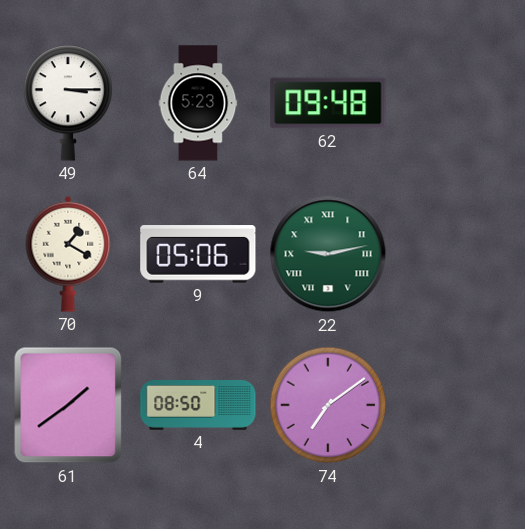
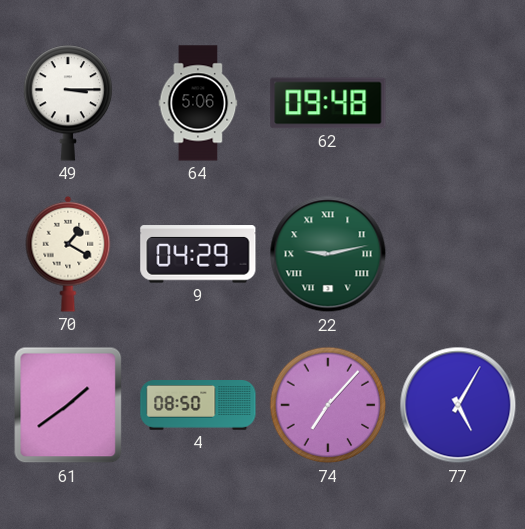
64: 5:23 -> 5:06
9: 05:06 -> 04:29
74: 7:09 -> 7:07
77: none -> 5:05
